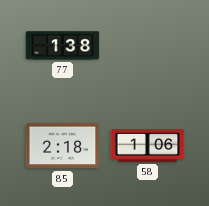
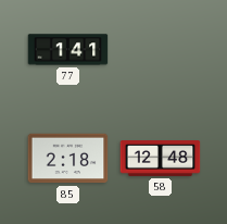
77: 1:38 -> 1:41
58: 1:06 -> 12:48
